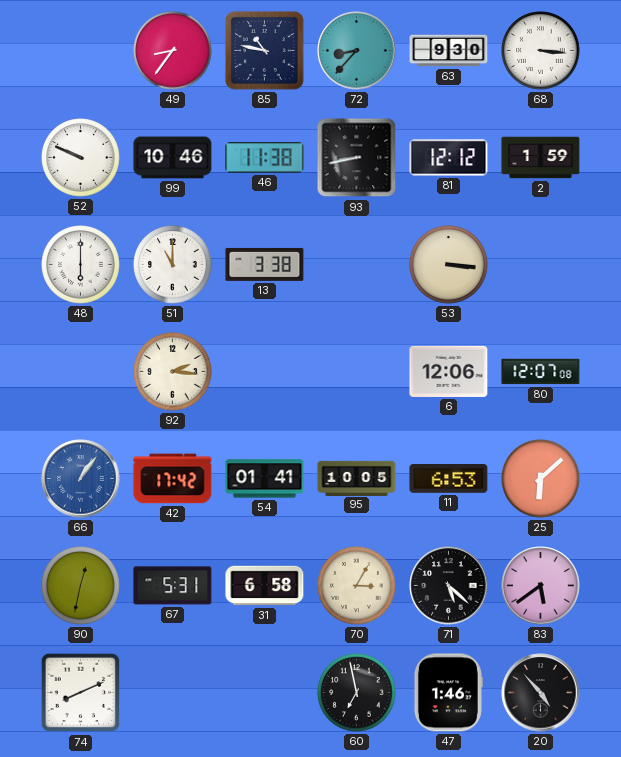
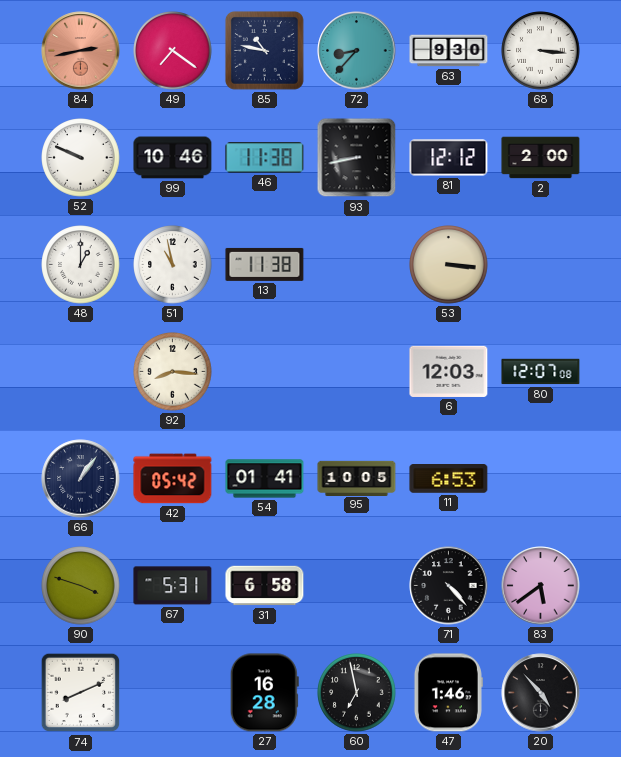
84: none -> 2:43
49: 8:36 -> 7:21
2: 1:59 -> 2:00
48: 6:00 -> 1:00
51: 11:00 -> 10:58
13: 3:38 -> 11:38
92: 2:16 -> 8:16
6: 12:06 -> 12:03
66 dial: blue -> navy
42: 17:42 -> 05:42
25: 6:08 -> none
90: 12:32 -> 3:48
70: 3:05 -> none
71: 5:22 -> 4:23
27: none -> 16:28
